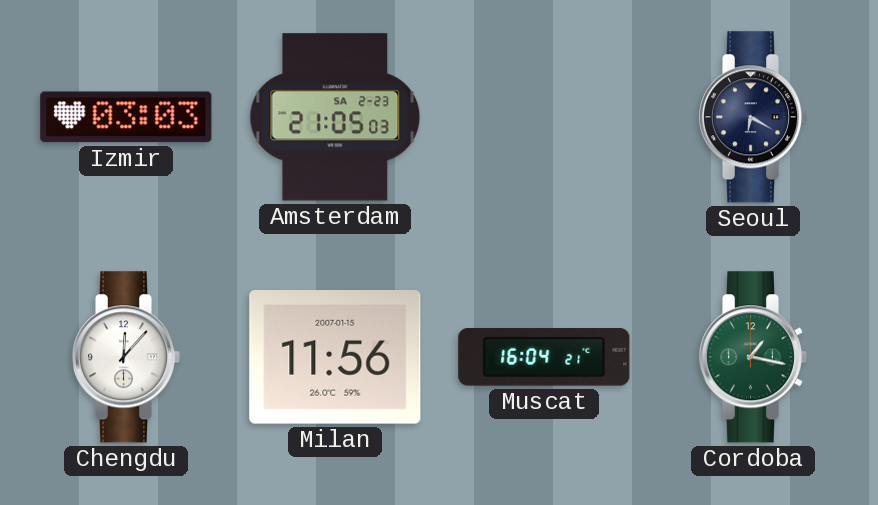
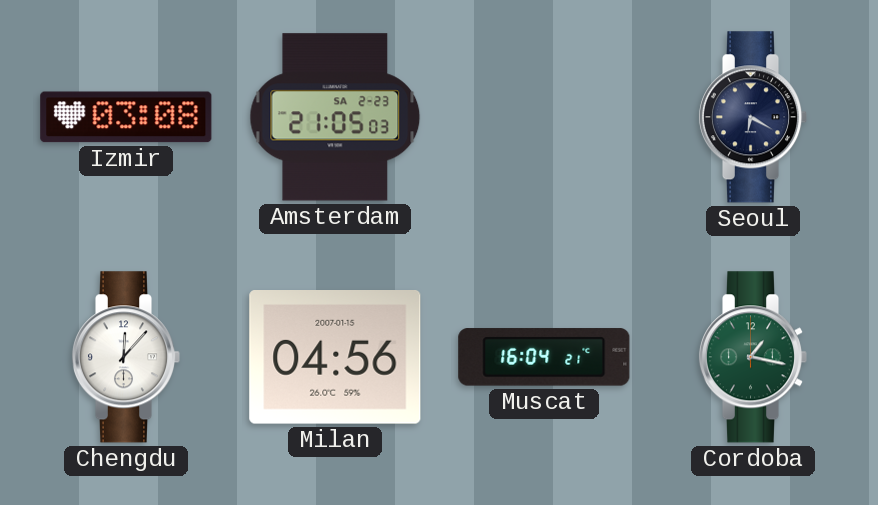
Izmir: 03:03 -> 03:08
Milan: 11:56 -> 04:56
